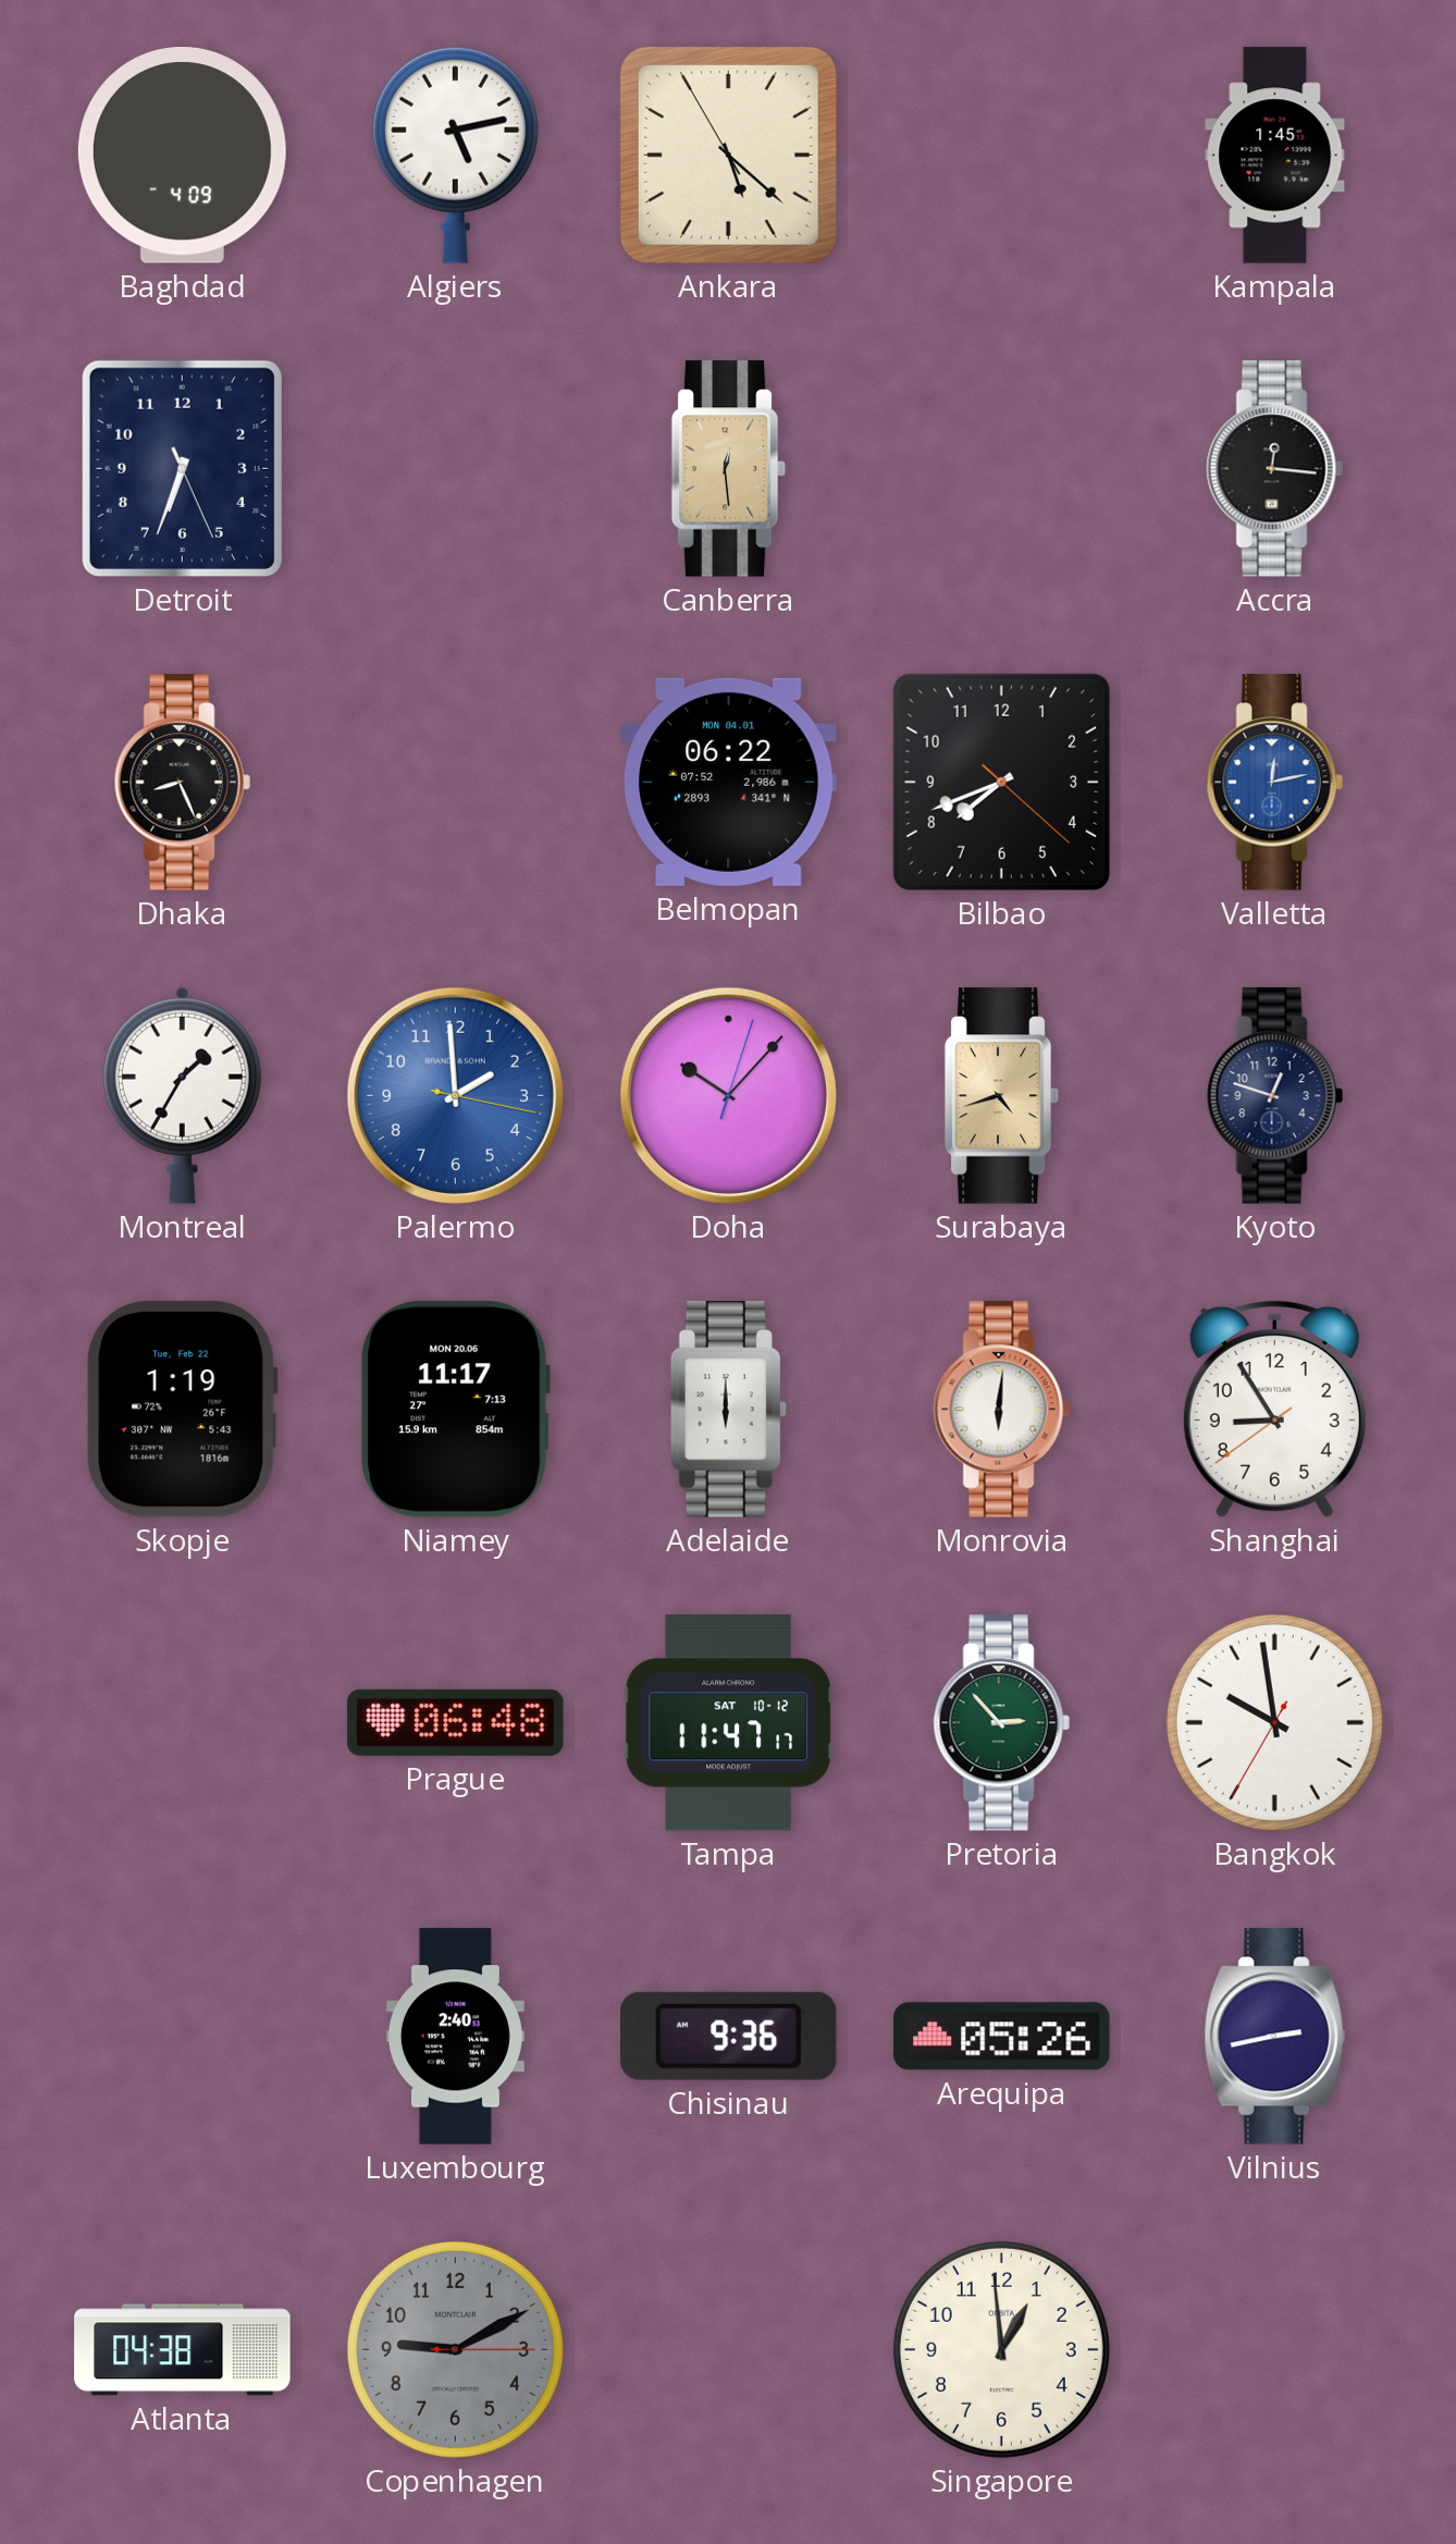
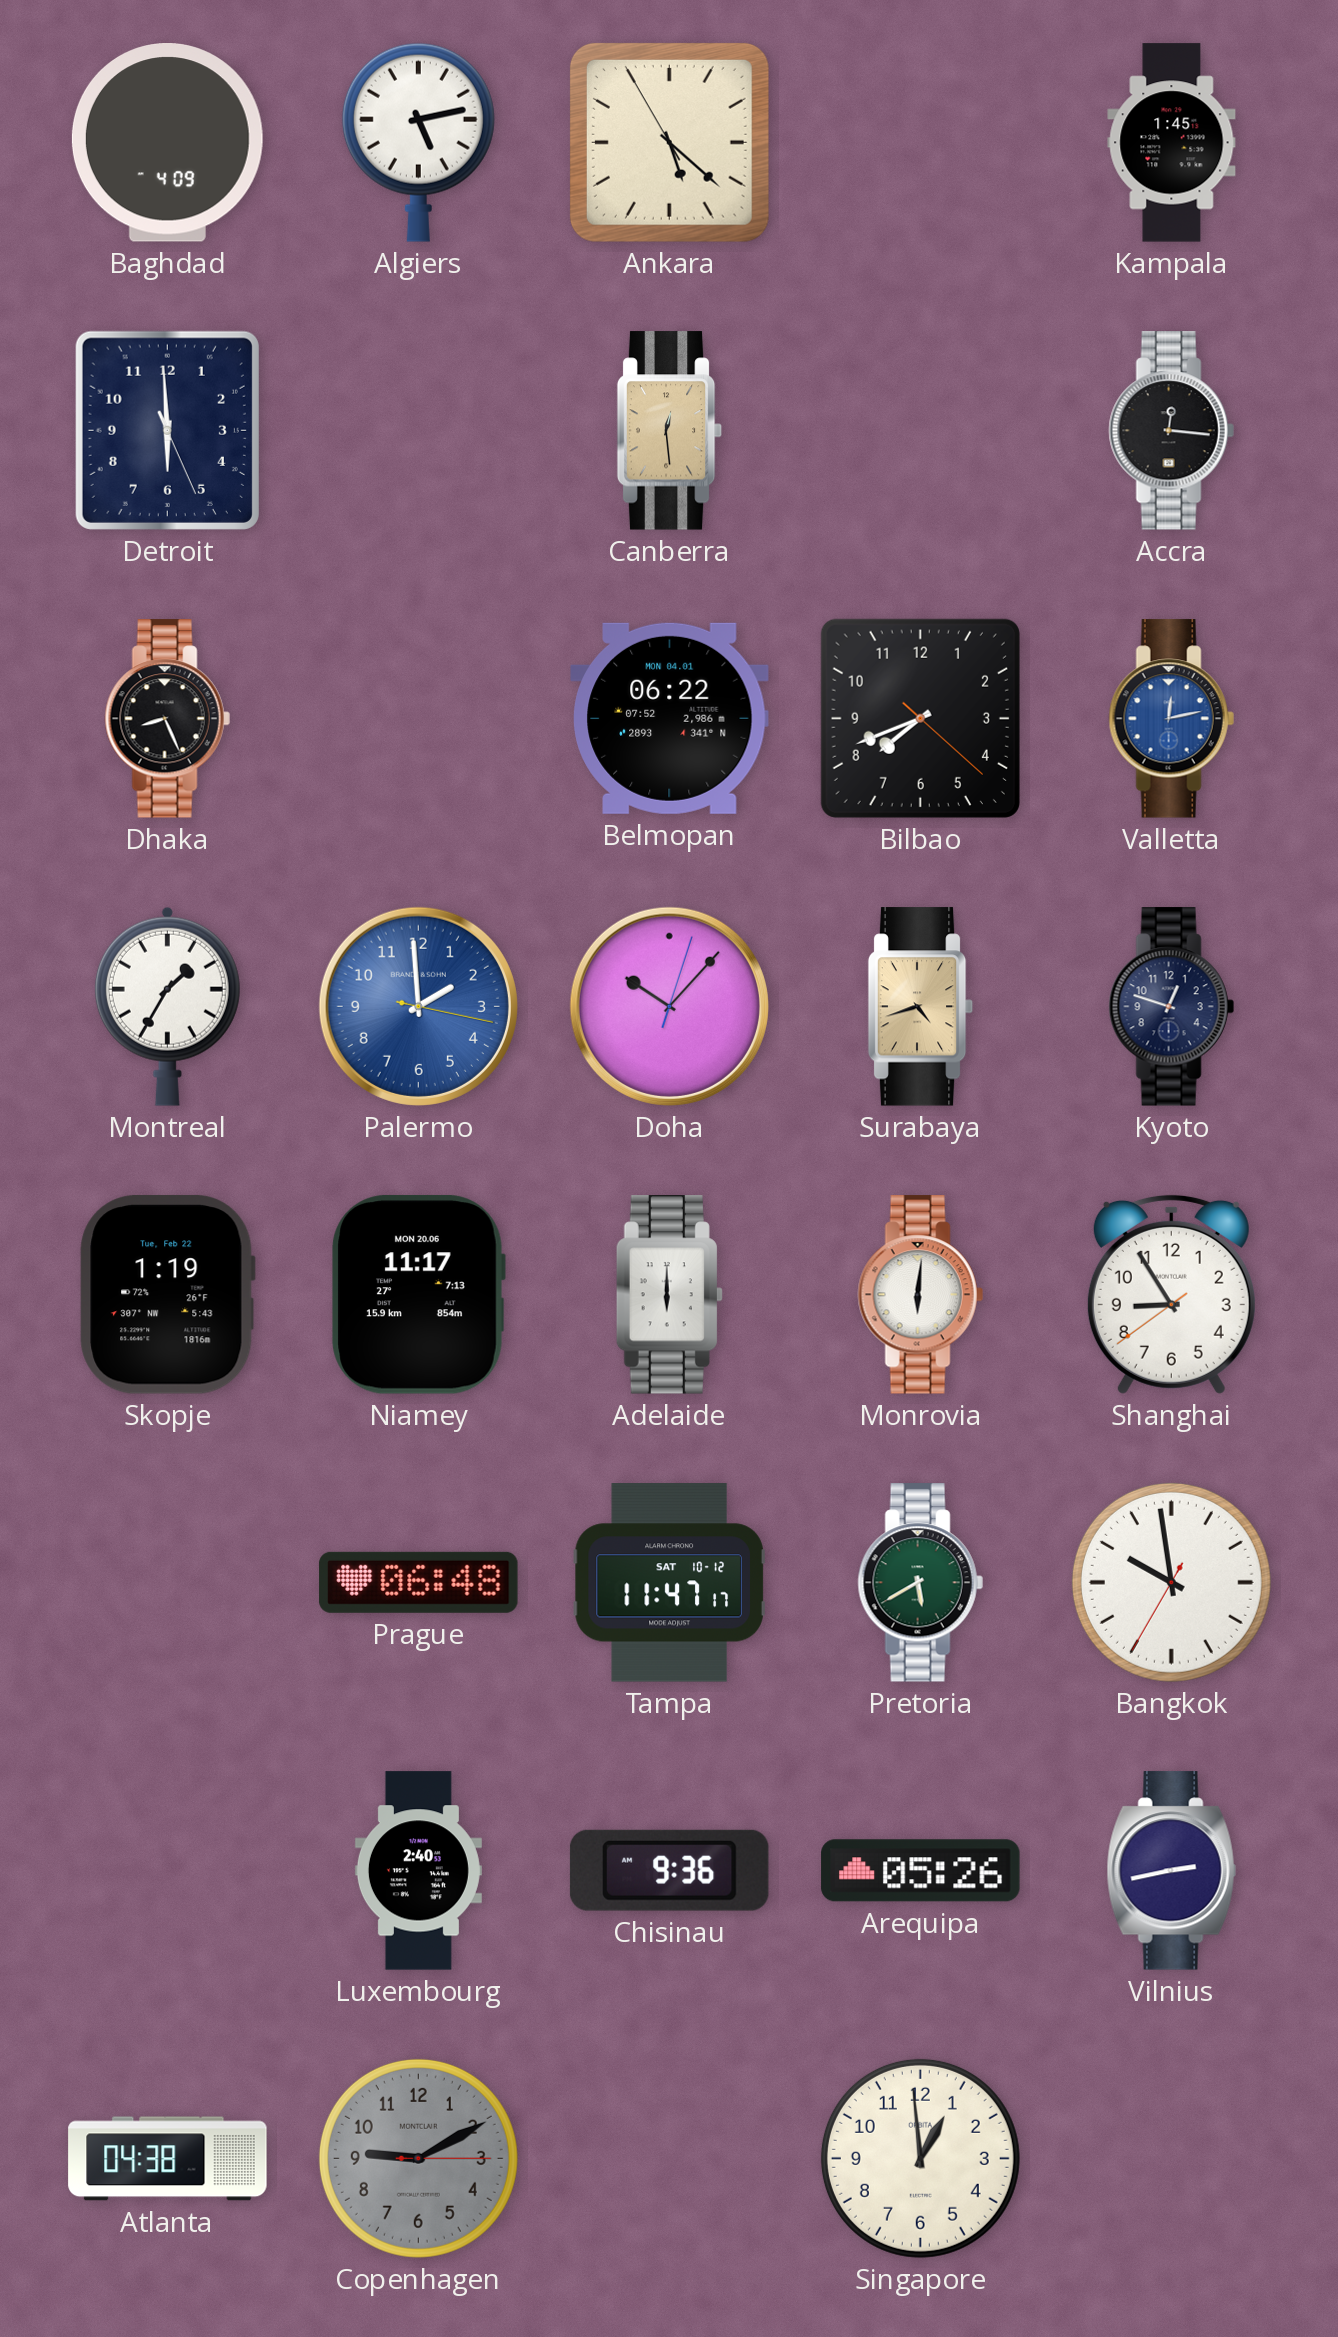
Detroit: 6:33 -> 5:59
Pretoria: 2:53 -> 5:40
